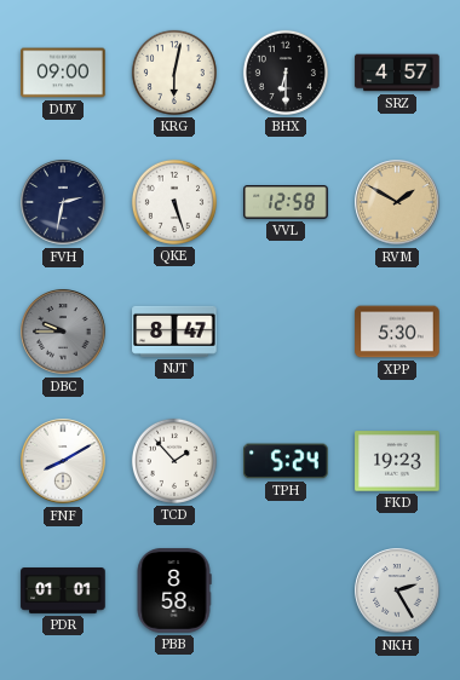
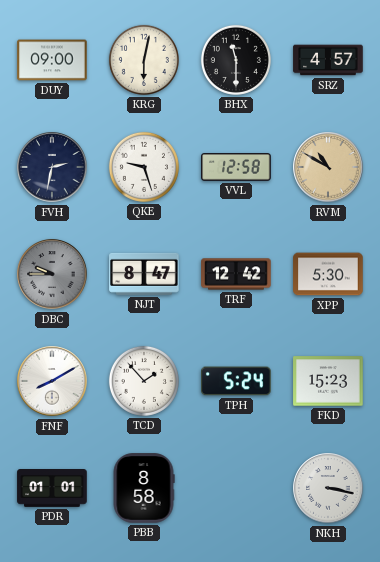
BHX: 6:30 -> 11:30
QKE: 5:27 -> 9:27
RVM: 1:50 -> 10:50
TRF: none -> 12:42
FKD: 19:23 -> 15:23
NKH: 2:25 -> 3:17
